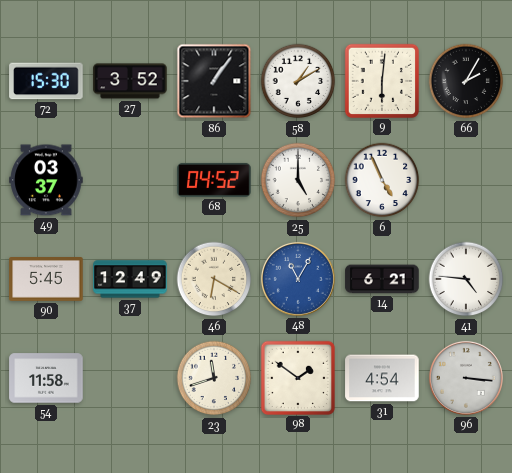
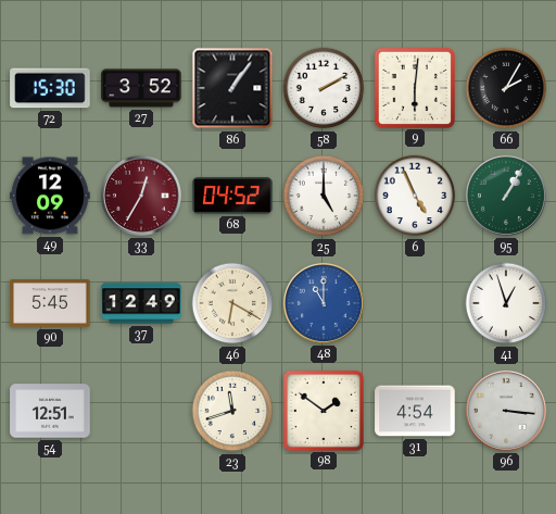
58: 1:10 -> 2:10
49: 03:37 -> 12:09
33: none -> 12:35
95: none -> 1:05
48: 11:05 -> 11:00
14: 6:21 -> none
41: 4:46 -> 12:57
54: 11:58 -> 12:51
